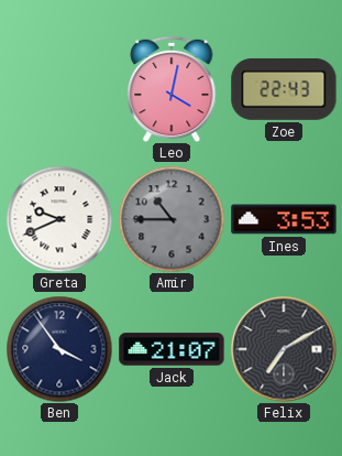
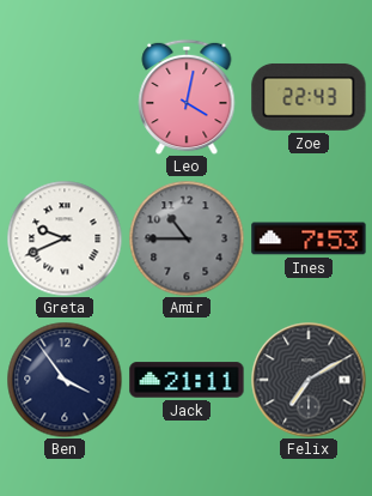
Ines: 3:53 -> 7:53
Jack: 21:07 -> 21:11
